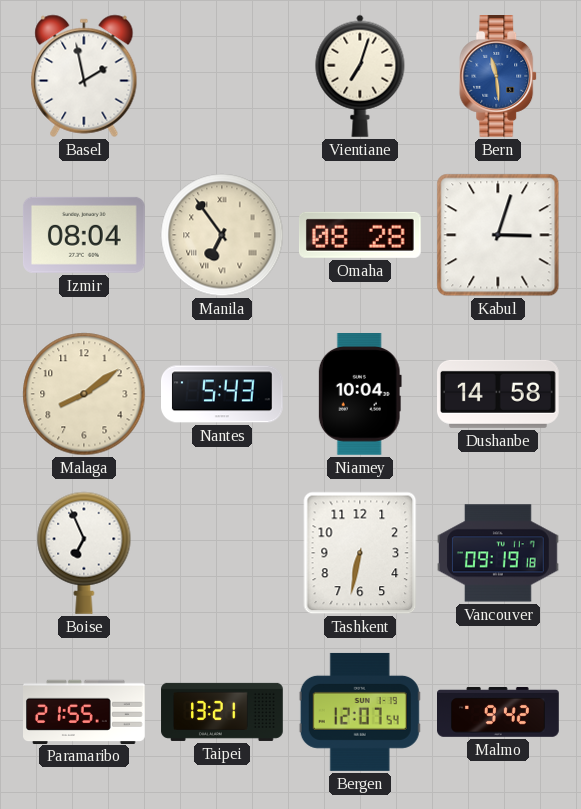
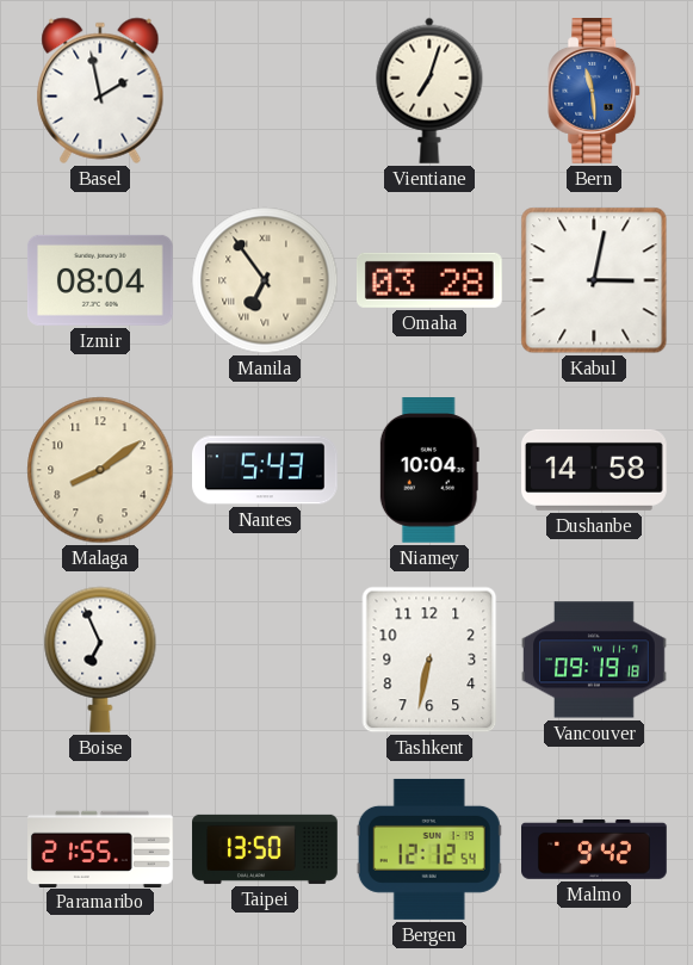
Omaha: 08:28 -> 03:28
Kabul: 3:03 -> 3:02
Taipei: 13:21 -> 13:50
Bergen: 12:07 -> 12:12
